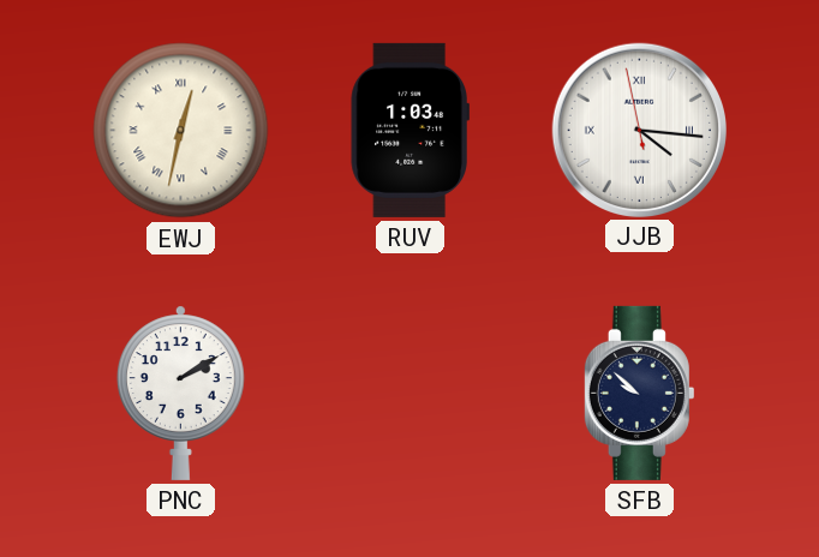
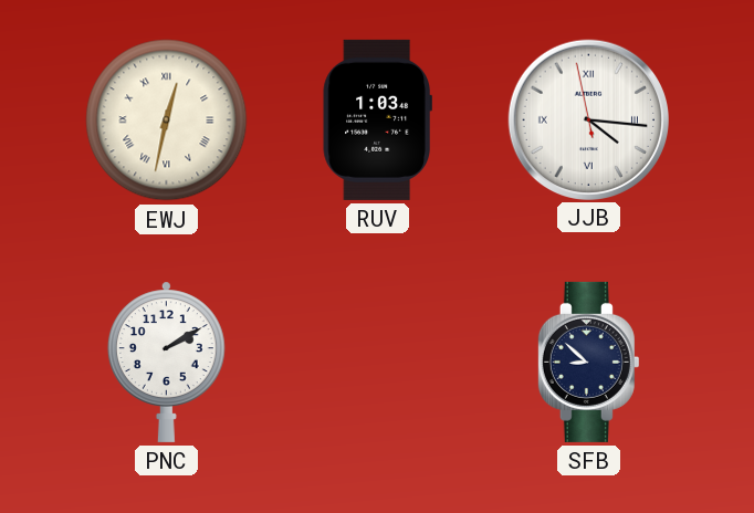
SFB: 9:52 -> 8:52
